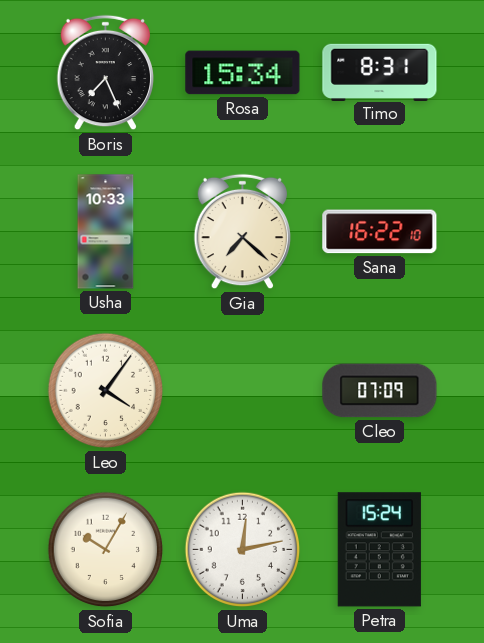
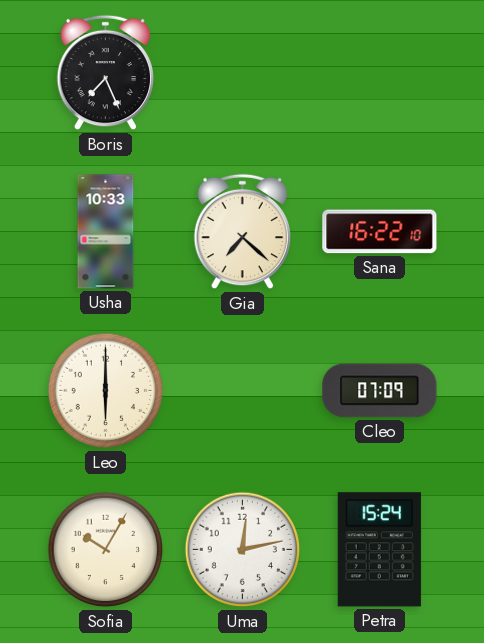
Rosa: 15:34 -> none
Timo: 8:31 -> none
Leo: 4:06 -> 6:00
